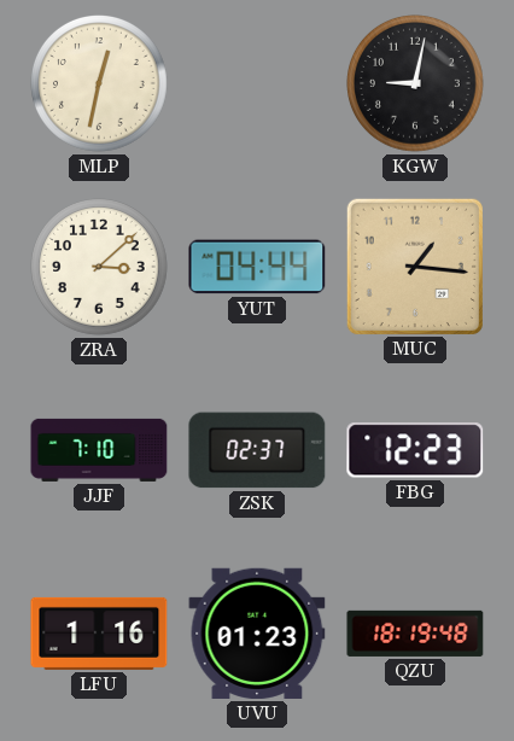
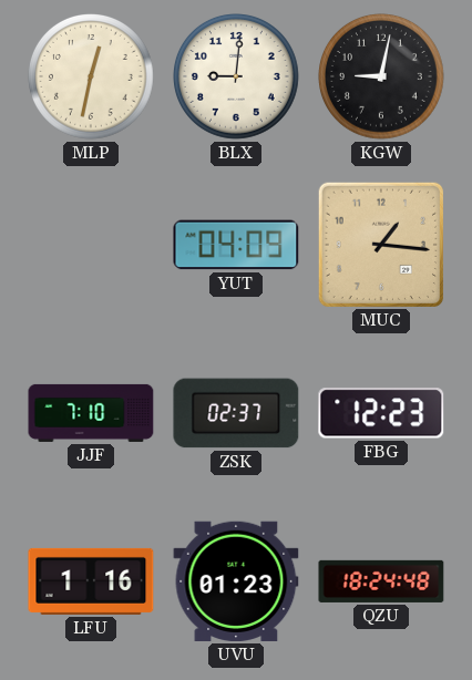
BLX: none -> 9:01
ZRA: 3:08 -> none
YUT: 04:44 -> 04:09
QZU: 18:19 -> 18:24
